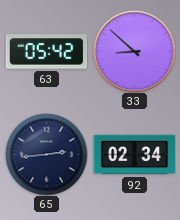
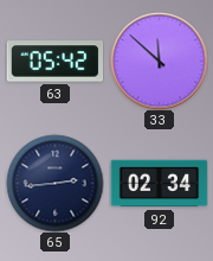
33: 8:52 -> 11:52
